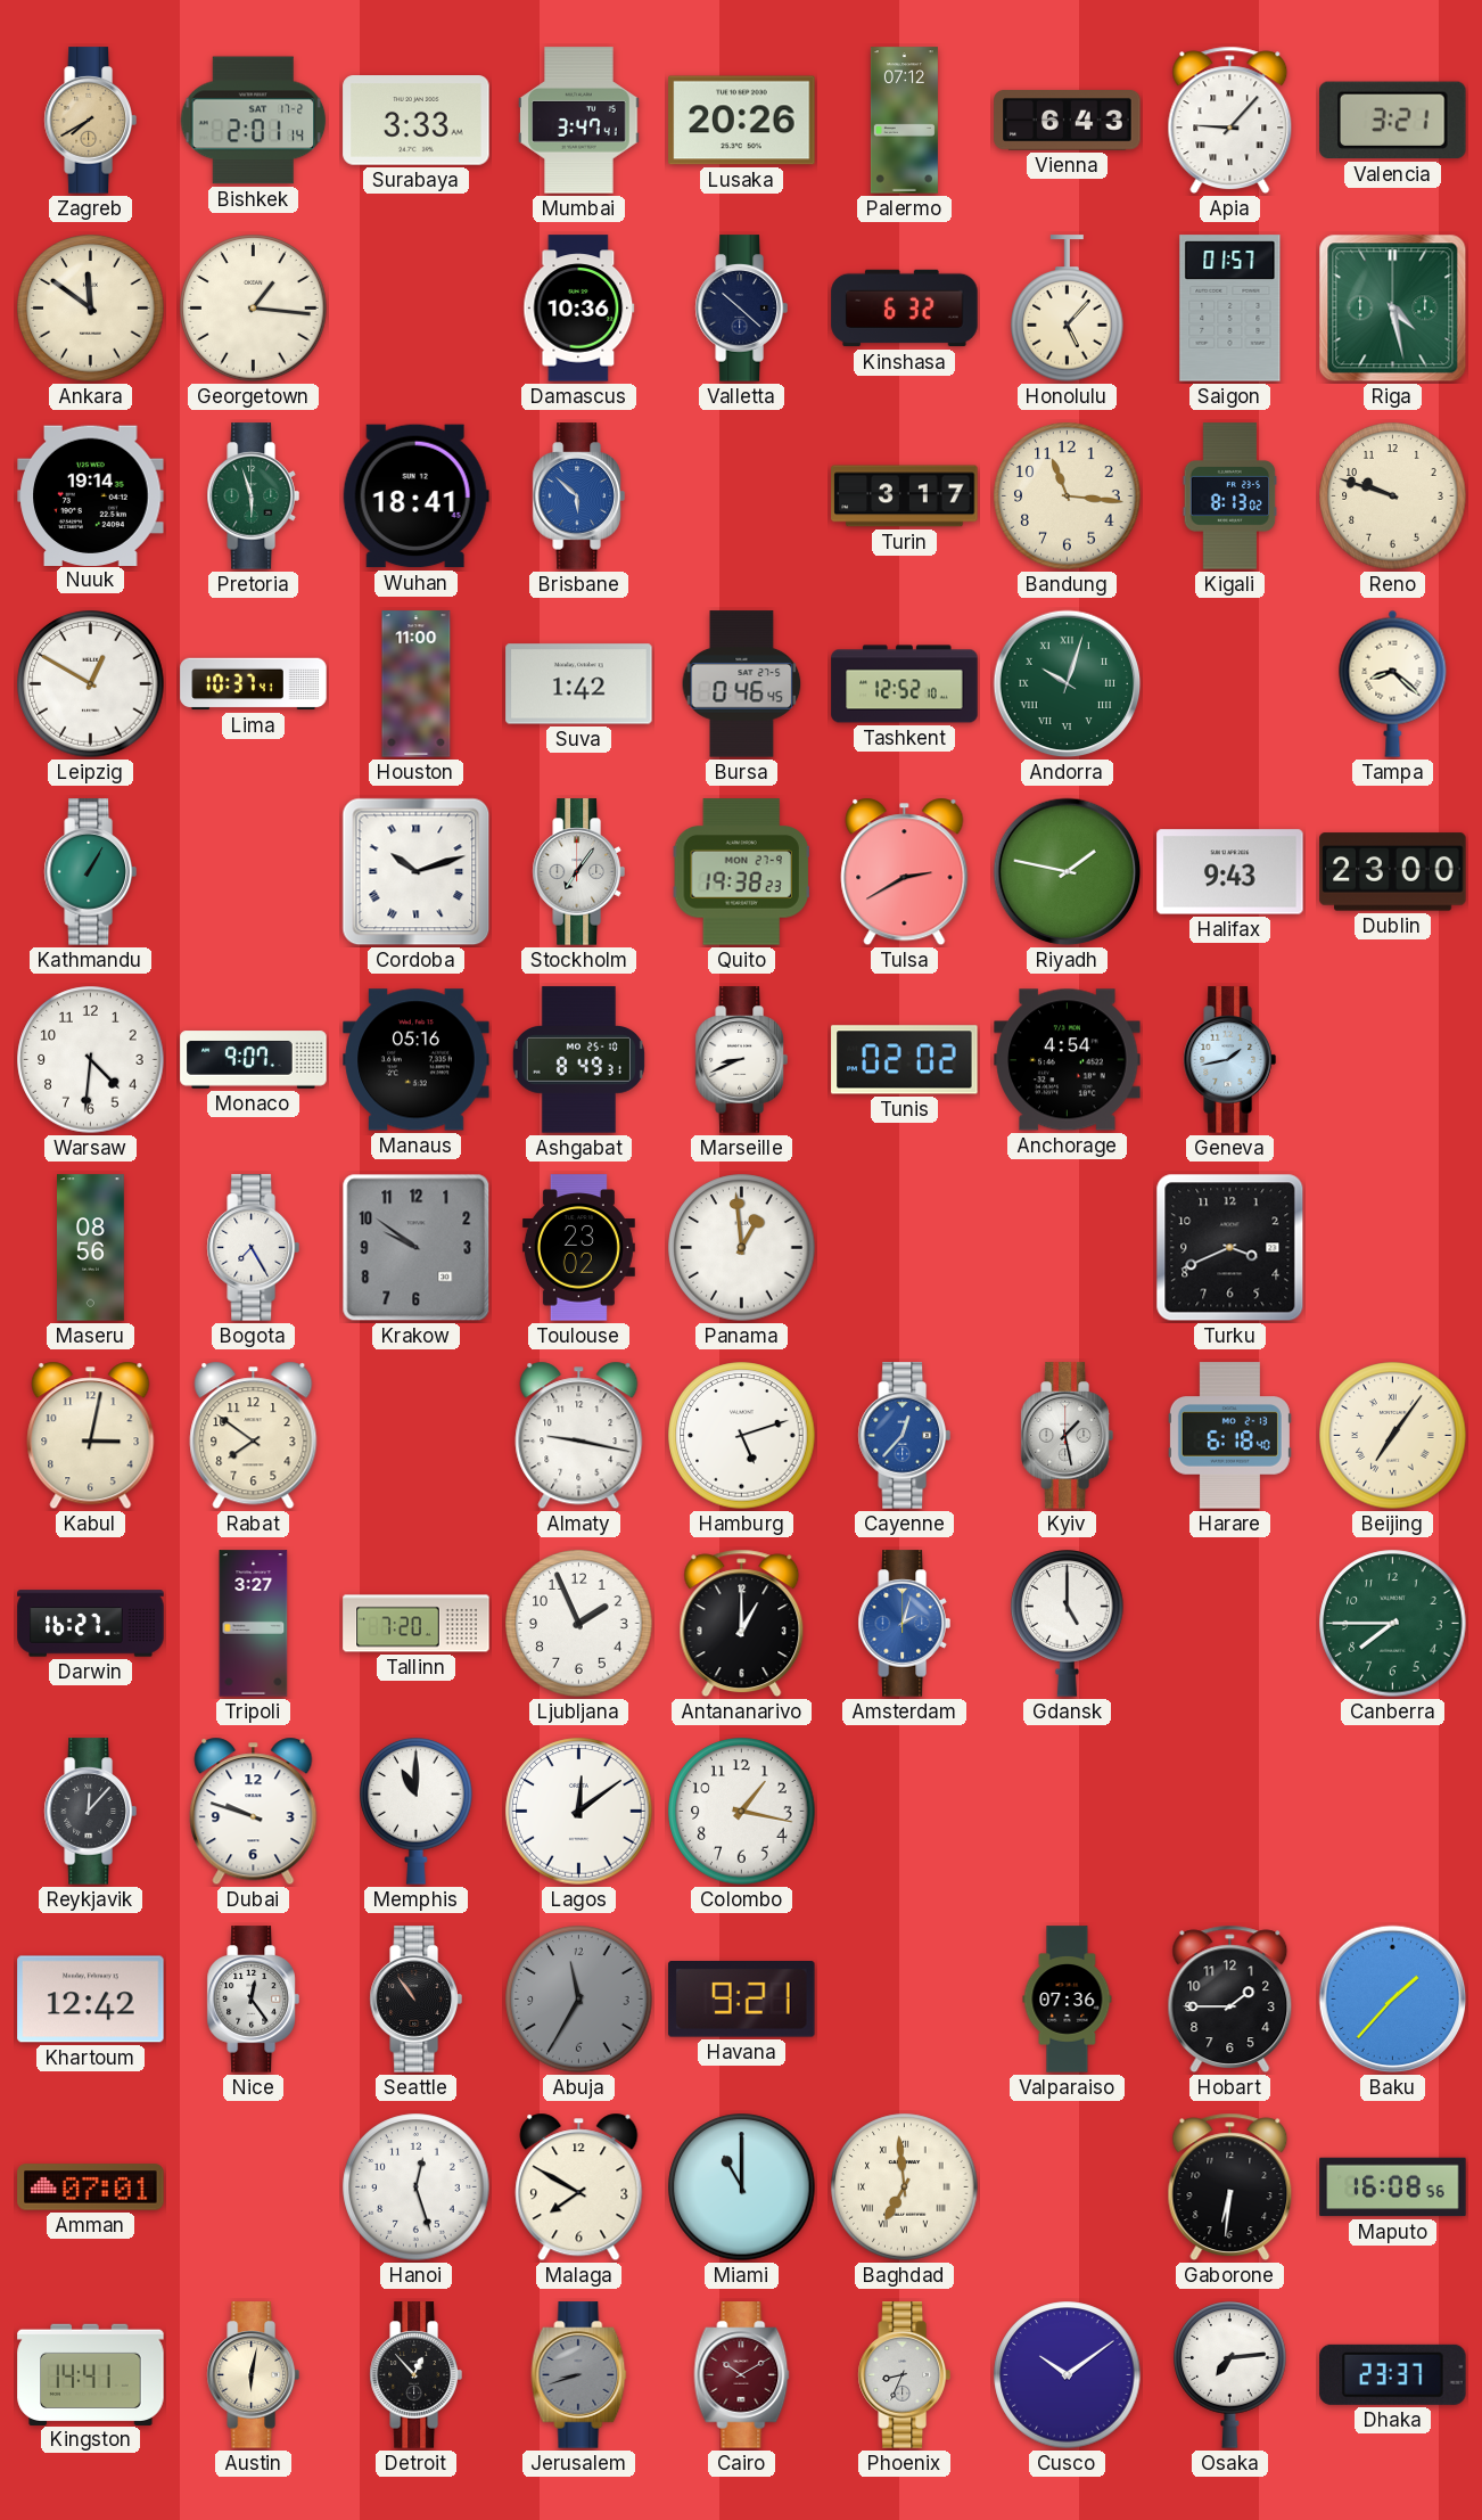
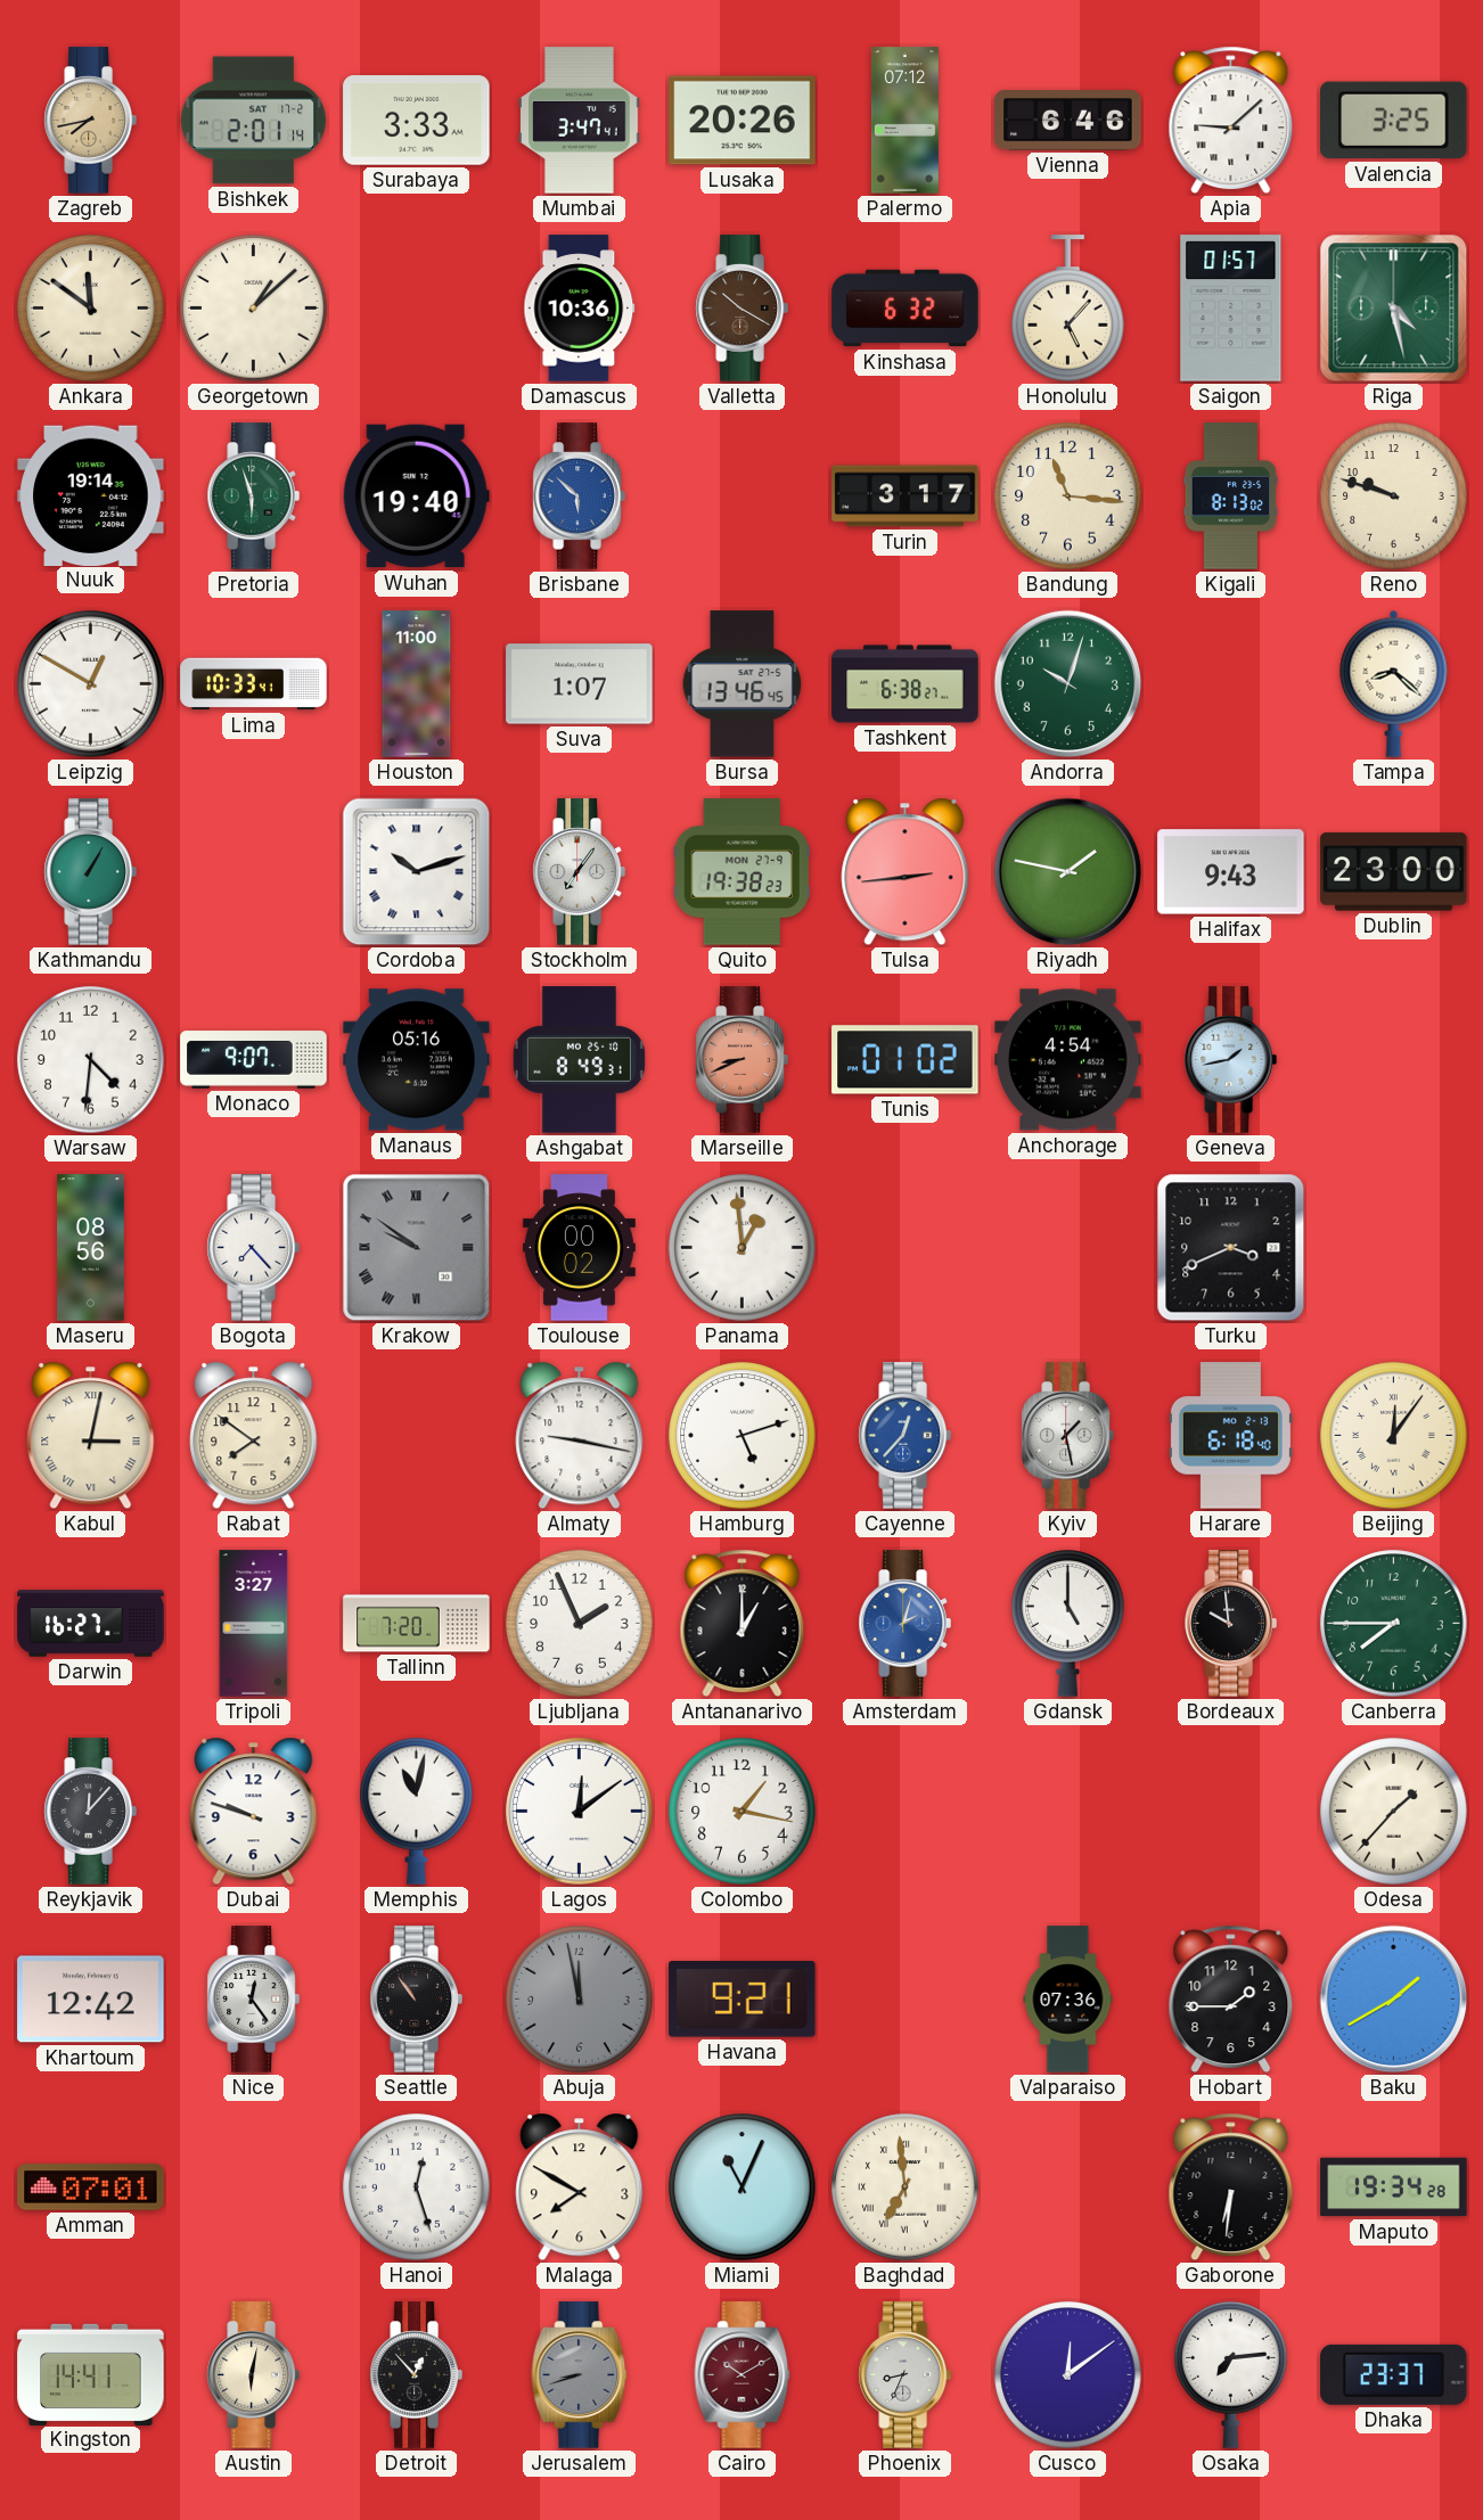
Zagreb: 7:40 -> 7:43
Vienna: 6:43 -> 6:46
Apia: 9:07 -> 9:08
Valencia: 3:21 -> 3:25
Georgetown: 1:16 -> 1:08
Valletta: 10:22 -> 10:20
Valletta dial: navy -> brown
Wuhan: 18:41 -> 19:40
Lima: 10:37 -> 10:33
Suva: 1:42 -> 1:07
Bursa: 0:46 -> 13:46
Tashkent: 12:52 -> 6:38
Andorra numerals: Roman -> Arabic
Tulsa: 2:40 -> 2:44
Marseille dial: white -> salmon
Tunis: 02:02 -> 01:02
Bogota: 7:25 -> 7:23
Krakow numerals: Arabic -> Roman
Toulouse: 23:02 -> 00:02
Kabul numerals: Arabic -> Roman
Beijing: 7:06 -> 12:06
Bordeaux: none -> 9:59
Memphis: 11:00 -> 11:02
Odesa: none -> 1:37
Abuja: 11:35 -> 11:58
Baku: 1:37 -> 1:40
Miami: 11:00 -> 11:04
Maputo: 16:08 -> 19:34
Cusco: 10:09 -> 12:09
